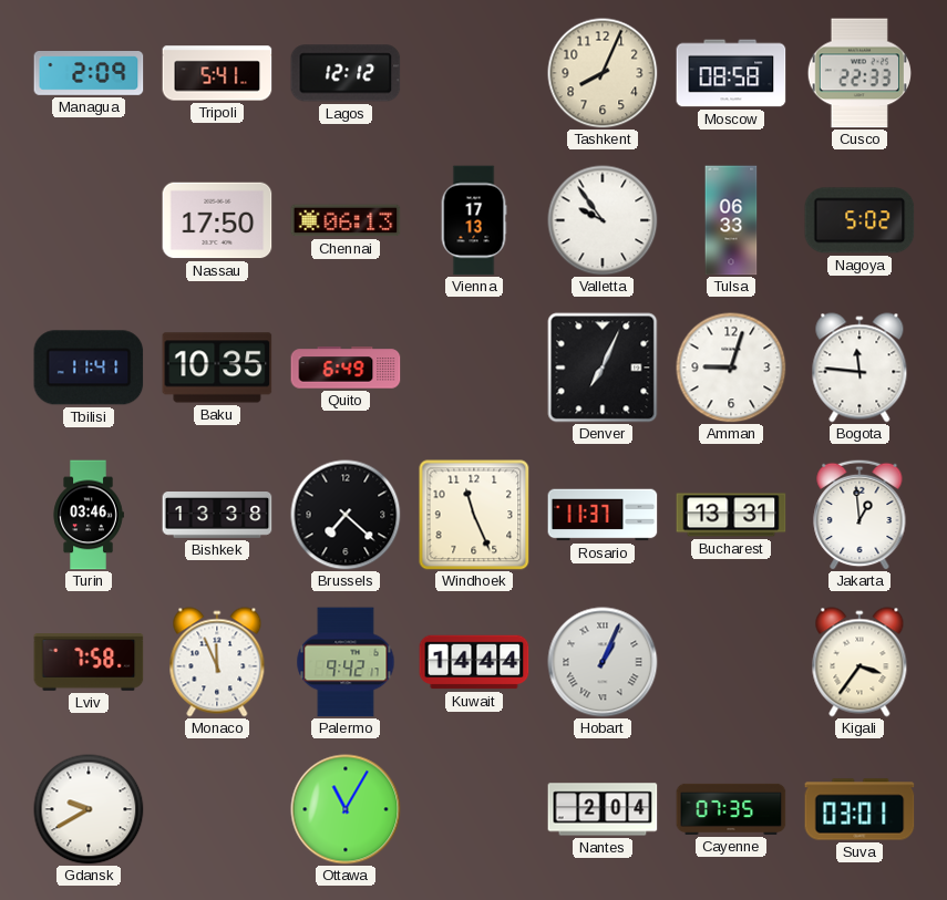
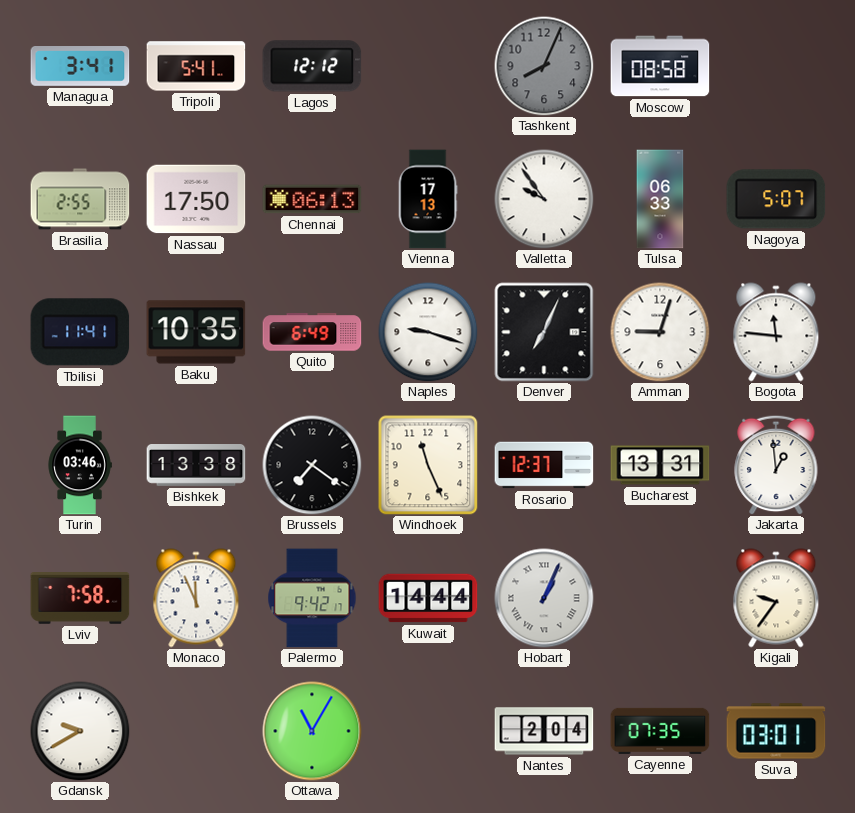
Managua: 2:09 -> 3:41
Tashkent dial: cream -> grey
Cusco: 22:33 -> none
Brasilia: none -> 2:55
Nagoya: 5:02 -> 5:07
Naples: none -> 9:18
Brussels: 7:22 -> 7:21
Rosario: 11:37 -> 12:37
Kigali: 3:36 -> 9:36
